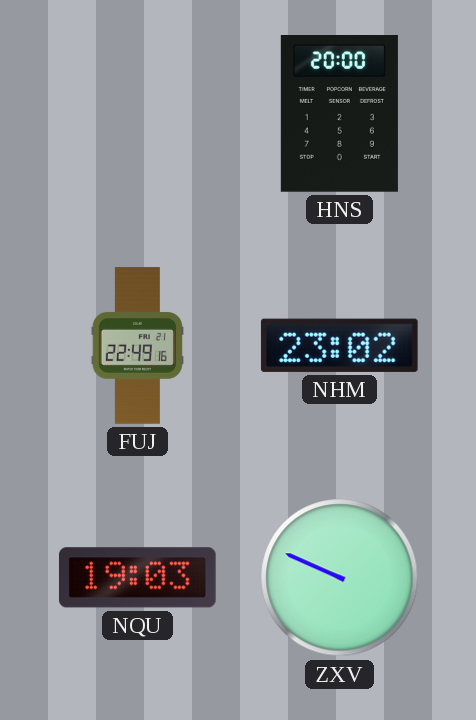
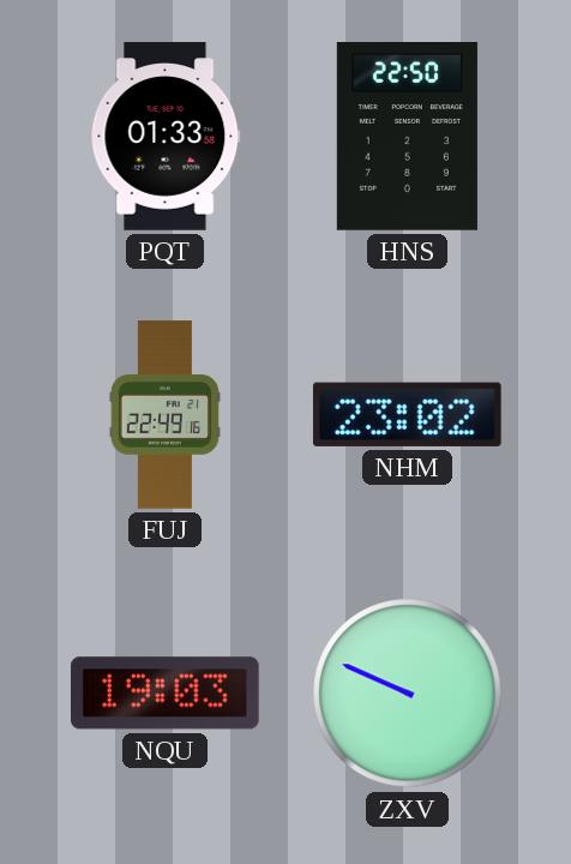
PQT: none -> 01:33
HNS: 20:00 -> 22:50
